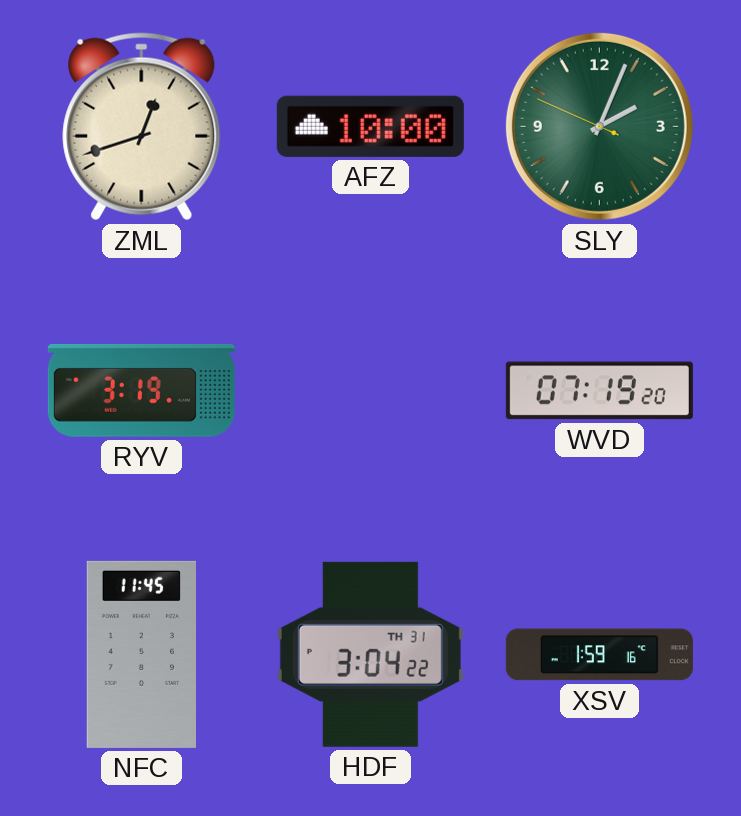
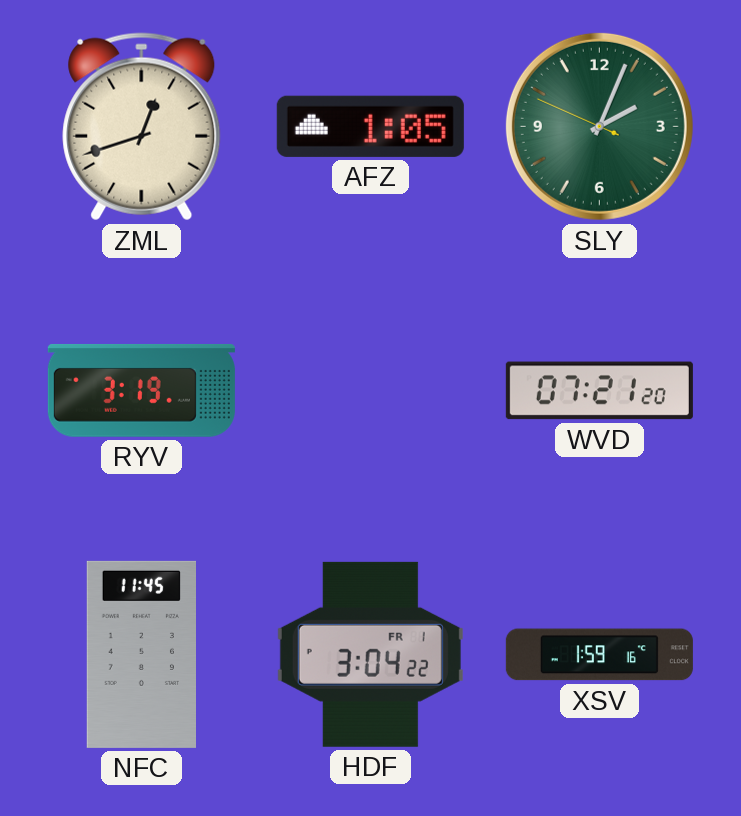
AFZ: 10:00 -> 1:05
WVD: 07:19 -> 07:21
HDF date: TH 31 -> FR 1
